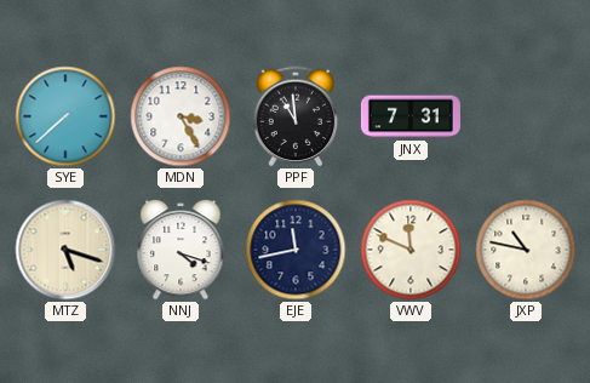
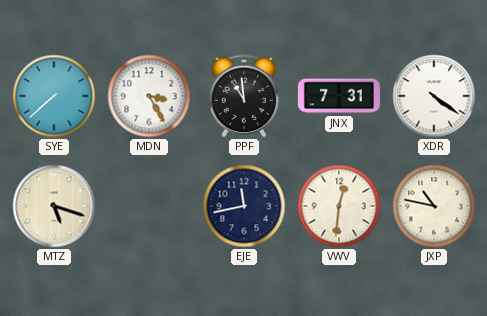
XDR: none -> 4:21
NNJ: 4:18 -> none
VWV: 11:49 -> 12:31
